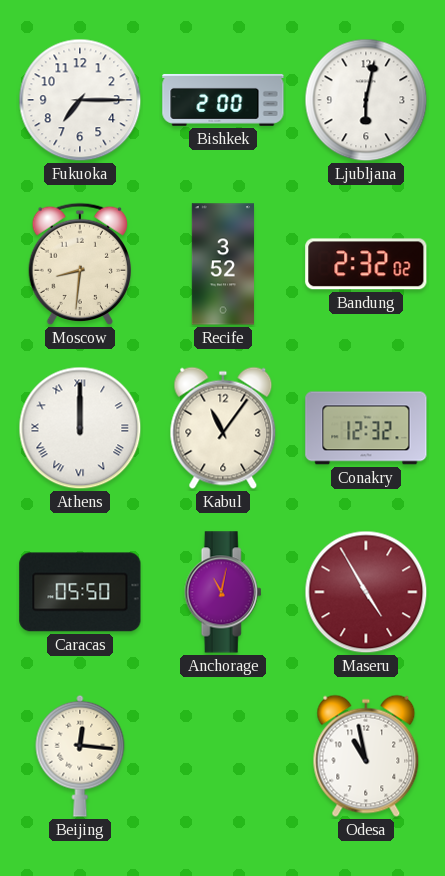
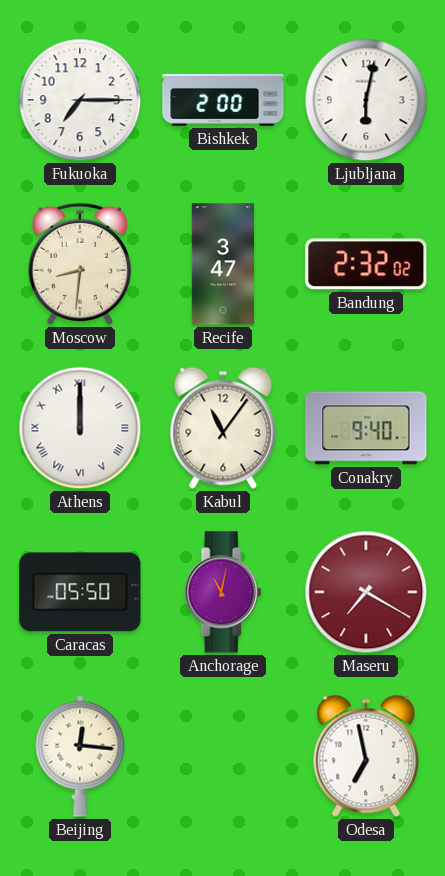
Recife: 3:52 -> 3:47
Conakry: 12:32 -> 9:40
Maseru: 4:55 -> 7:20
Odesa: 10:58 -> 6:58
